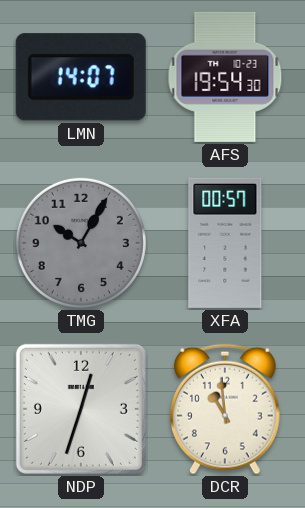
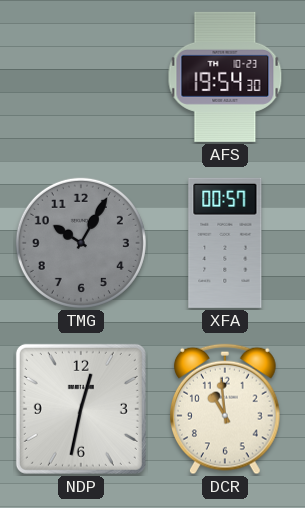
LMN: 14:07 -> none
NDP: 12:33 -> 12:32
